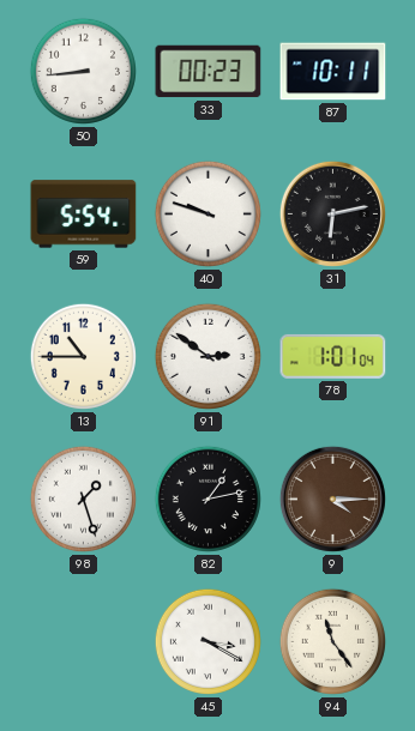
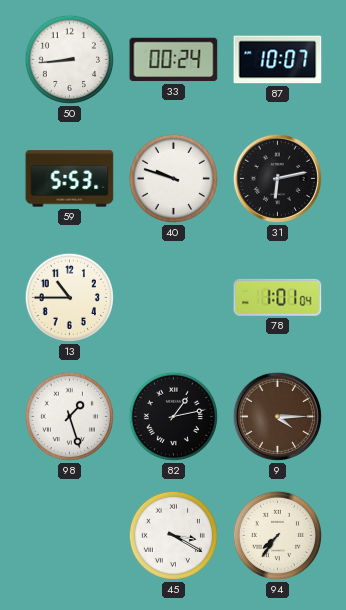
33: 00:23 -> 00:24
87: 10:11 -> 10:07
59: 5:54 -> 5:53
91: 2:51 -> none
94: 11:24 -> 7:36
